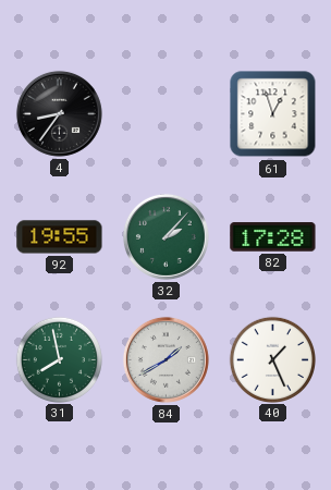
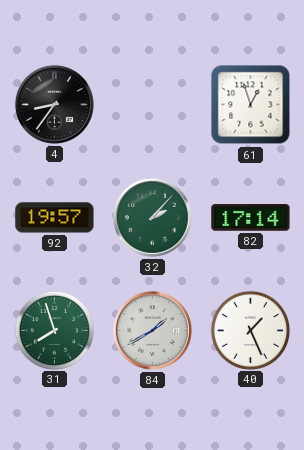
92: 19:55 -> 19:57
82: 17:28 -> 17:14
31: 7:58 -> 7:57
